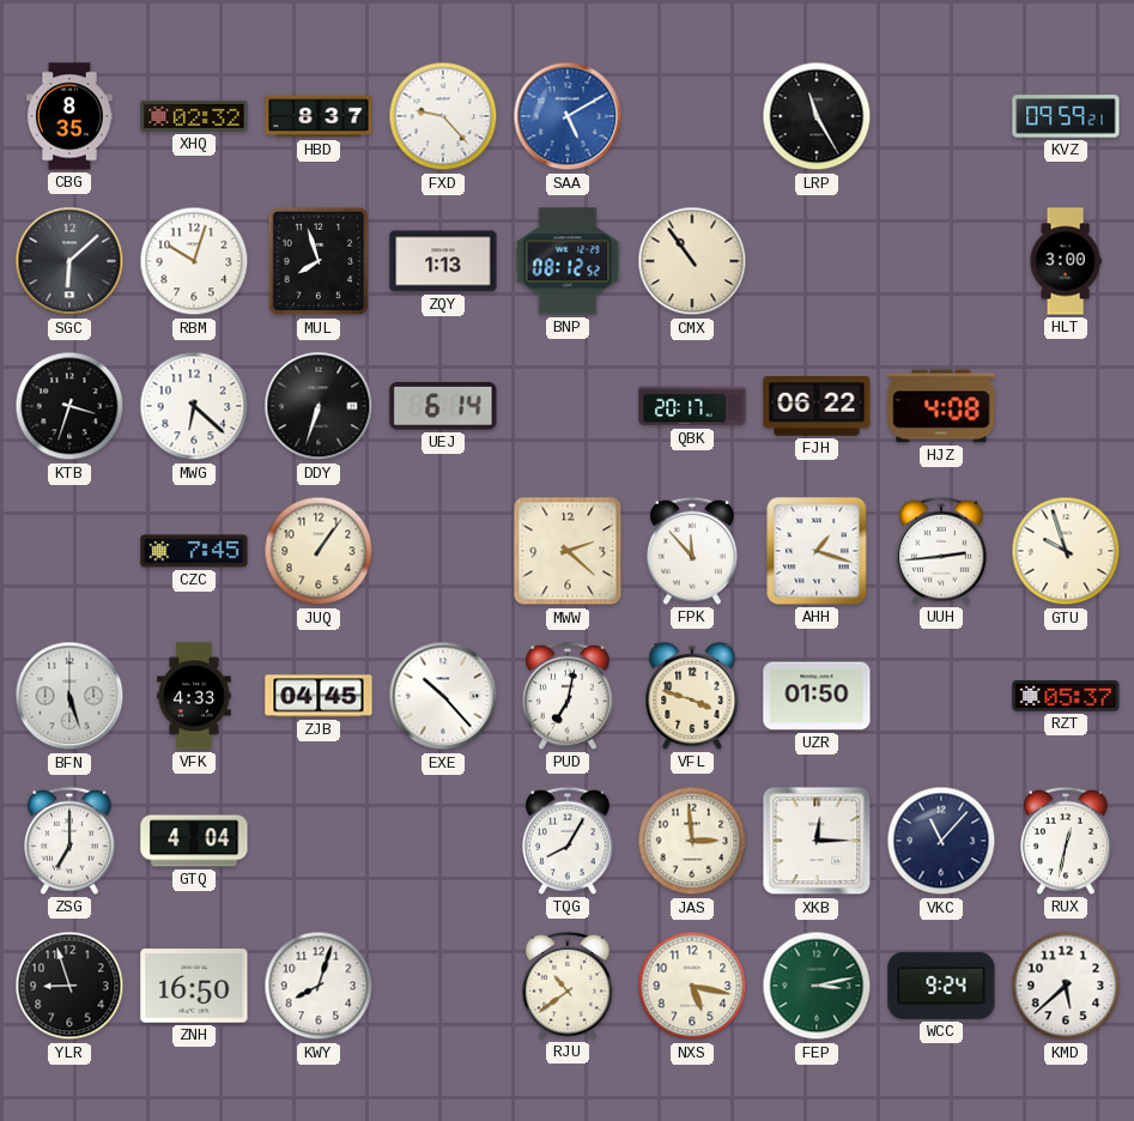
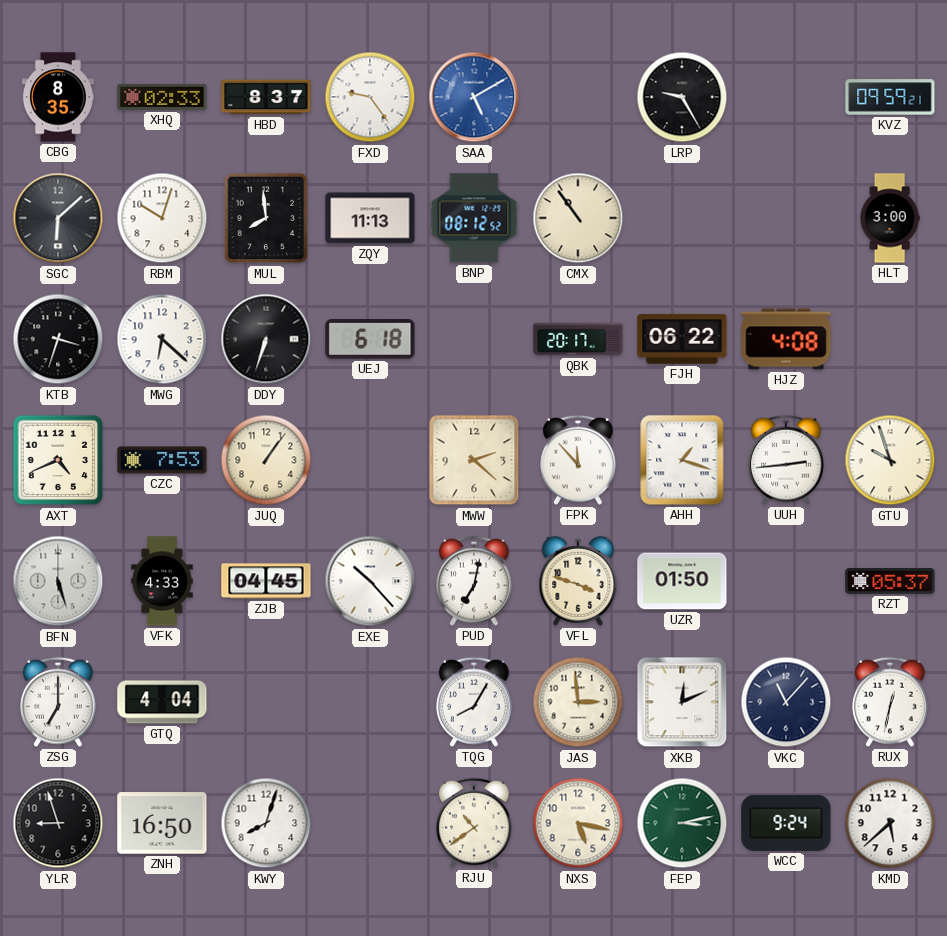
XHQ: 02:32 -> 02:33
FXD: 9:23 -> 9:24
LRP: 11:25 -> 9:25
MUL: 7:57 -> 7:59
ZQY: 1:13 -> 11:13
UEJ: 6:14 -> 6:18
AXT: none -> 4:41
CZC: 7:45 -> 7:53
XKB: 12:15 -> 12:11
